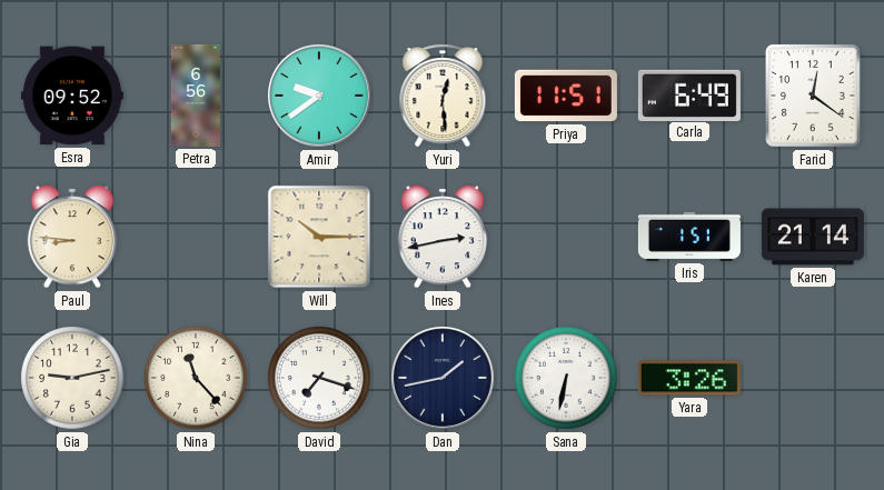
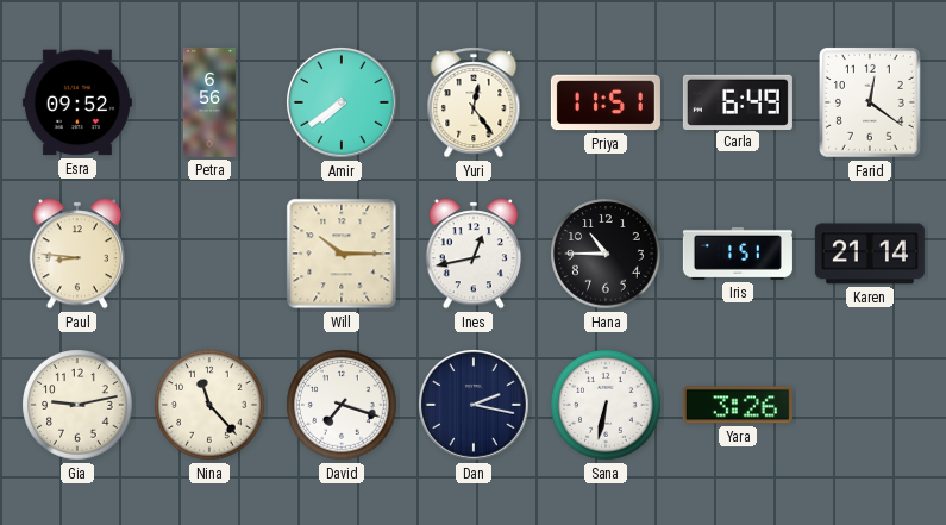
Amir: 9:39 -> 7:39
Yuri: 12:29 -> 12:24
Ines: 2:43 -> 12:43
Hana: none -> 10:45
Dan: 1:43 -> 2:17
